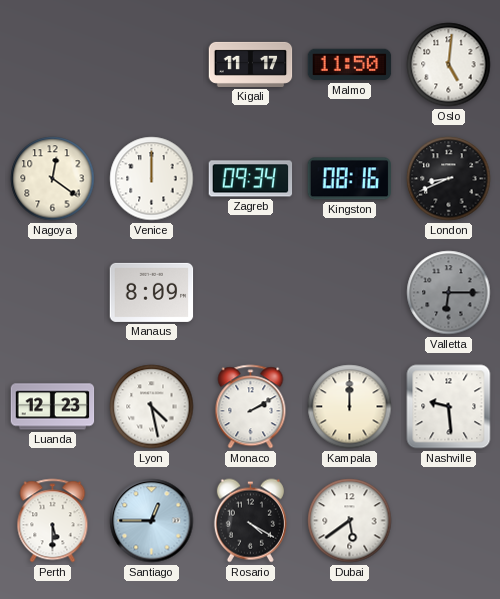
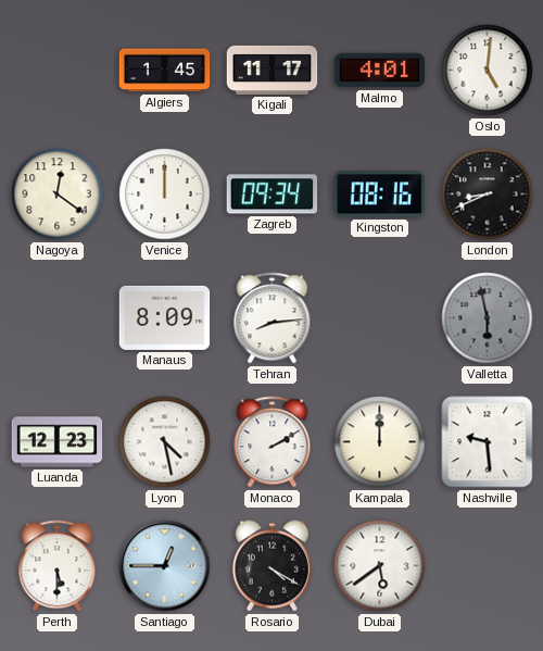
Algiers: none -> 1:45
Malmo: 11:50 -> 4:01
Tehran: none -> 8:14
Valletta: 6:15 -> 5:58
